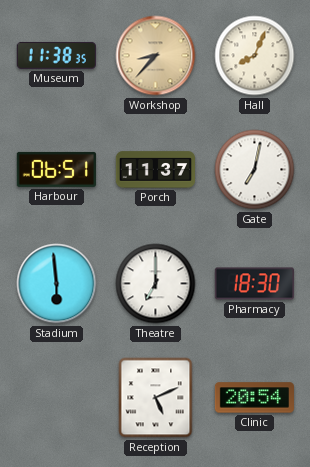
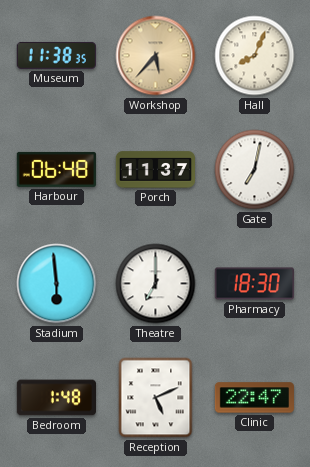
Workshop: 8:37 -> 5:37
Harbour: 06:51 -> 06:48
Bedroom: none -> 1:48
Clinic: 20:54 -> 22:47
